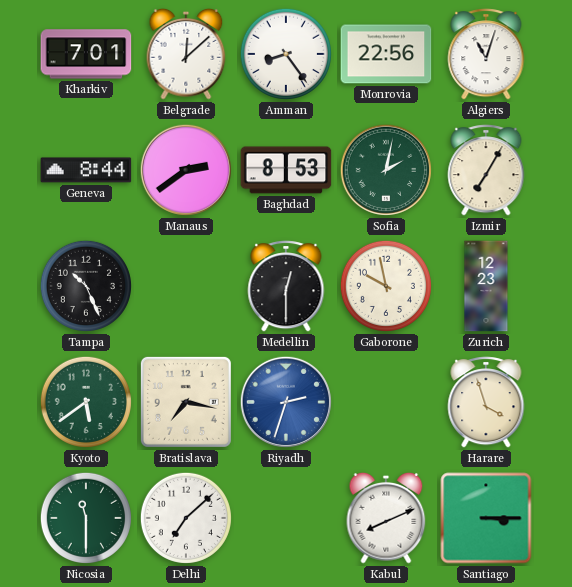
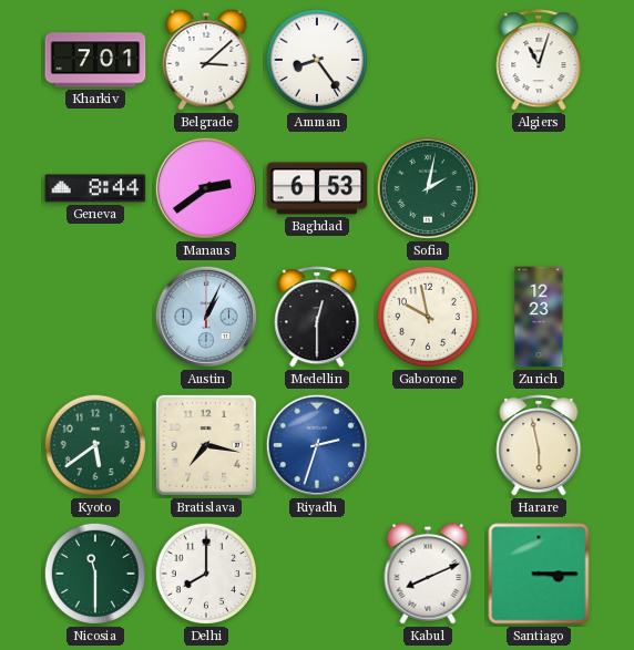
Belgrade: 12:08 -> 3:08
Monrovia: 22:56 -> none
Baghdad: 8:53 -> 6:53
Izmir: 7:05 -> none
Tampa: 10:26 -> none
Austin: none -> 1:04
Harare: 3:57 -> 5:58
Delhi: 7:08 -> 8:00
